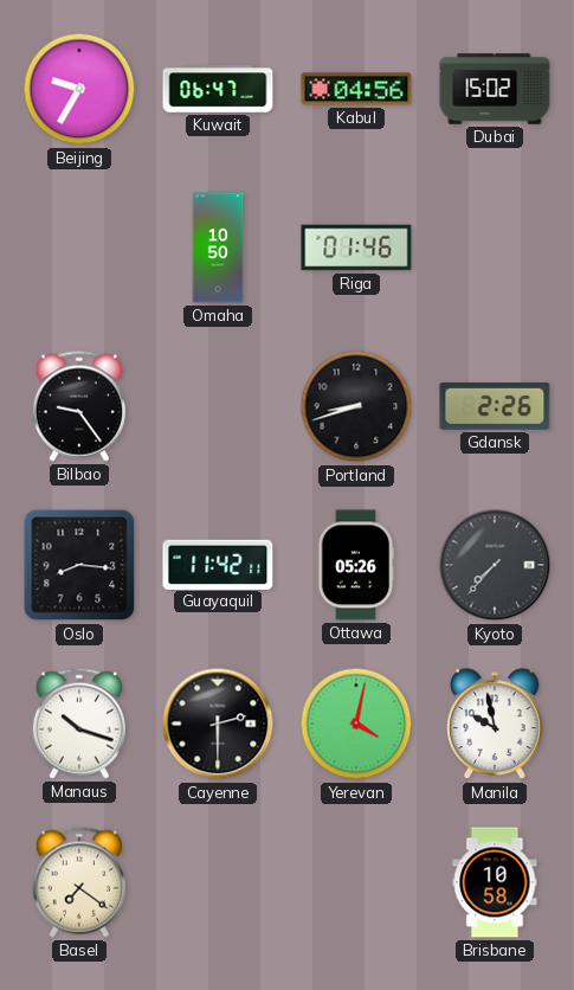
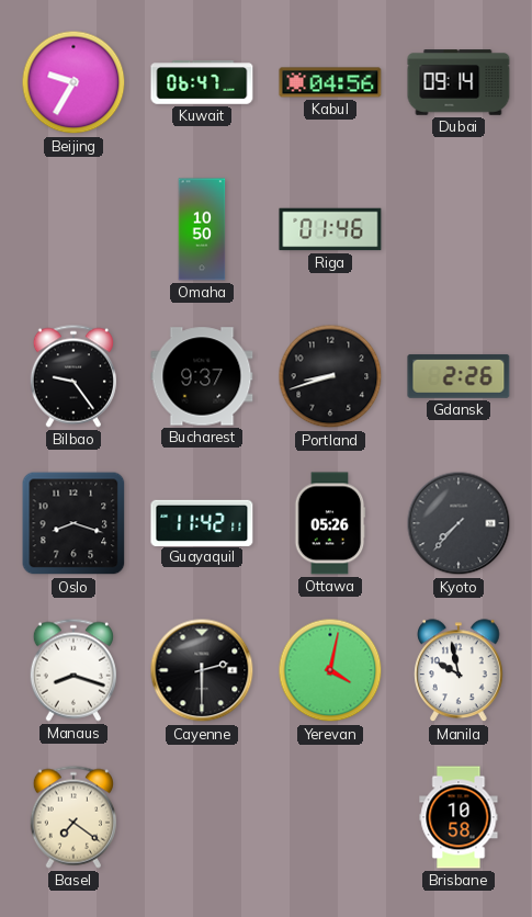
Dubai: 15:02 -> 09:14
Bucharest: none -> 9:37
Oslo: 8:16 -> 8:18
Manaus: 10:18 -> 8:18
